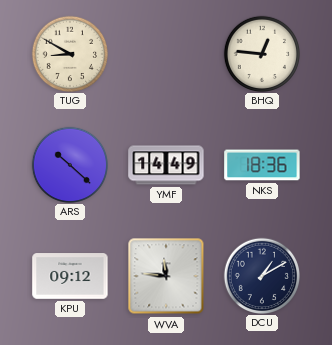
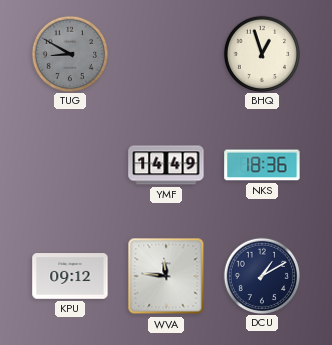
TUG dial: cream -> grey
BHQ: 12:46 -> 12:57
ARS: 10:22 -> none
